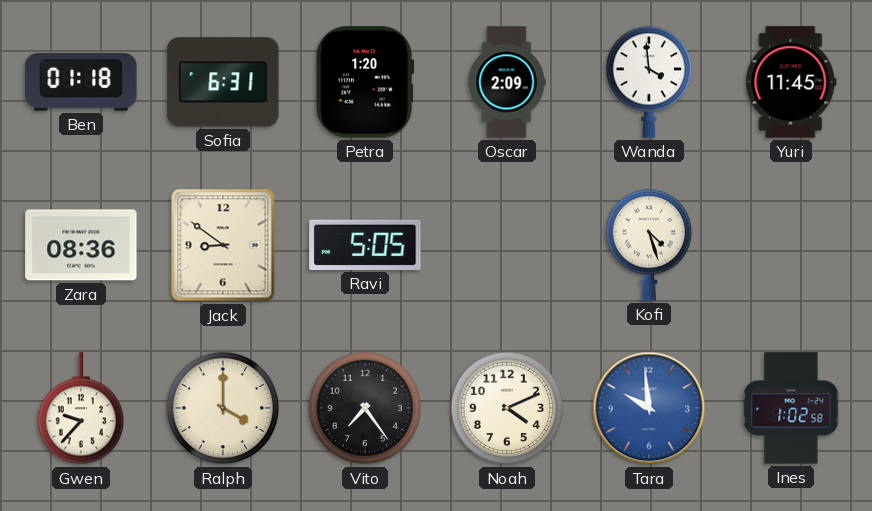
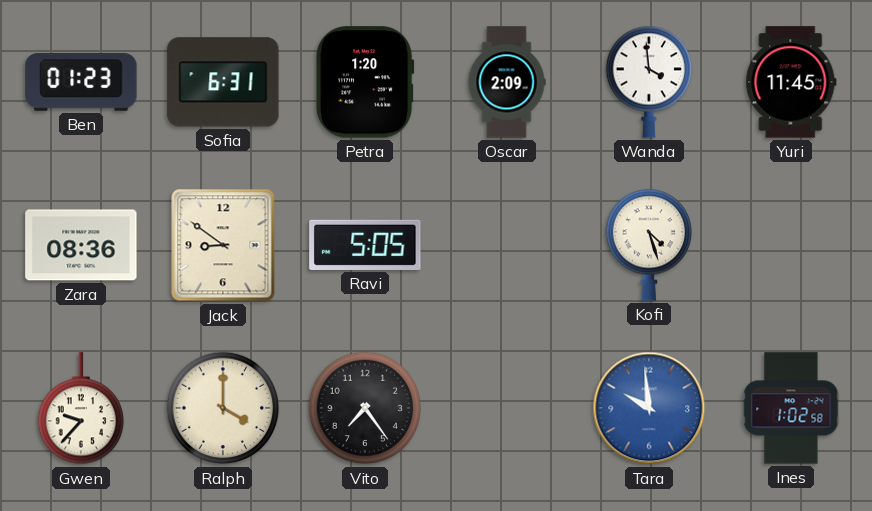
Ben: 01:18 -> 01:23
Noah: 4:11 -> none
